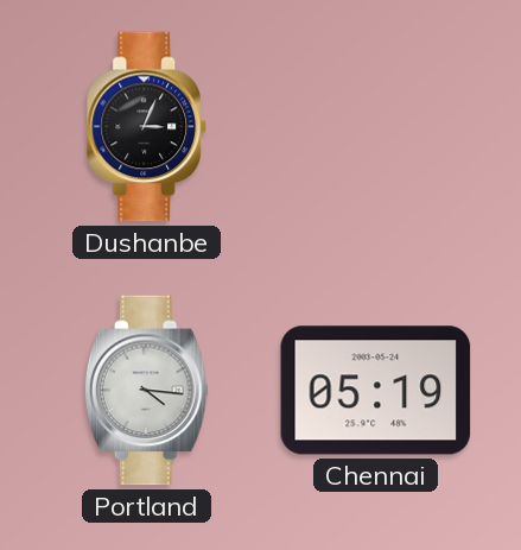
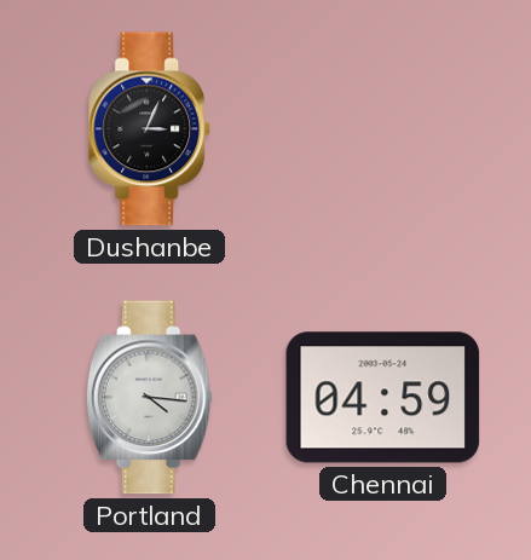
Chennai: 05:19 -> 04:59
